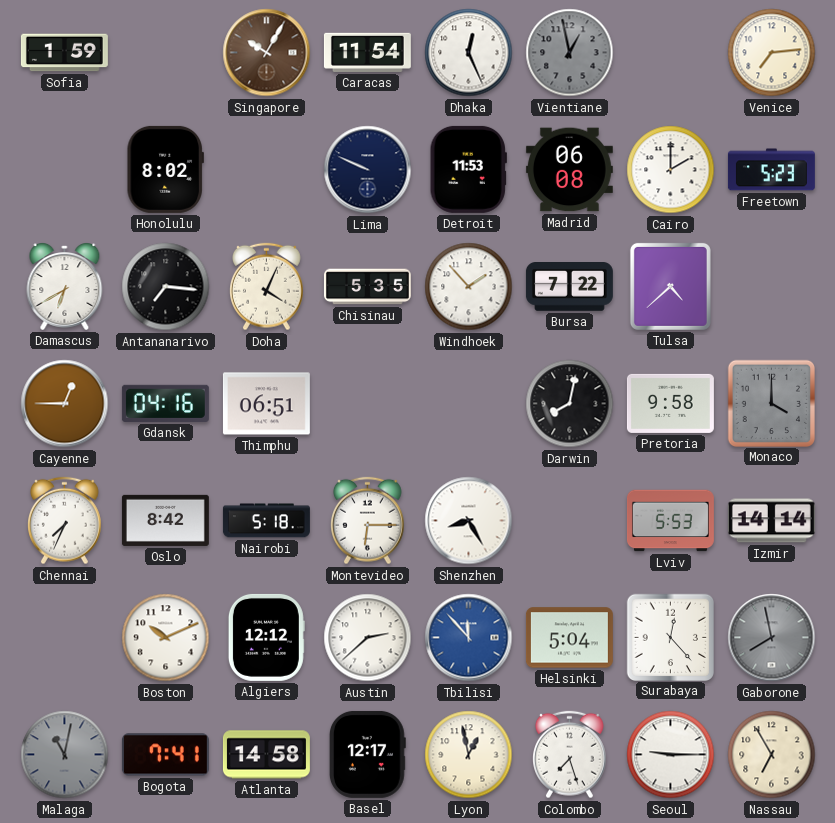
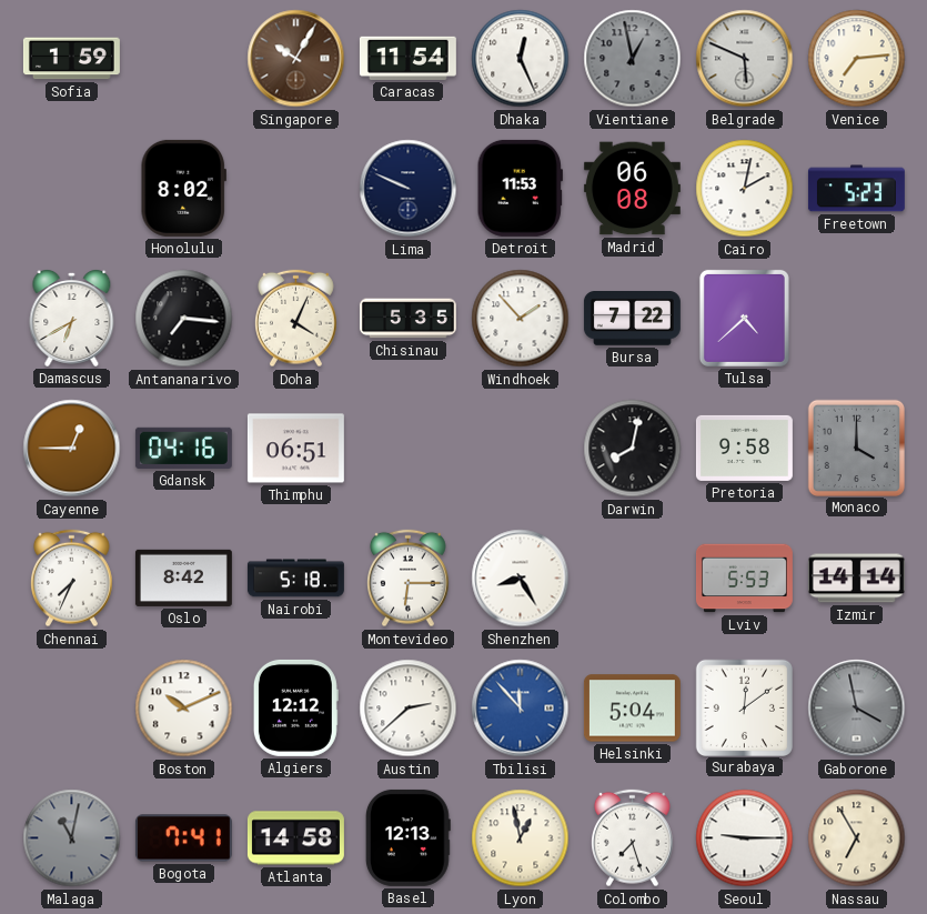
Belgrade: none -> 5:49
Cairo: 2:00 -> 2:02
Surabaya: 12:23 -> 12:09
Gaborone: 7:58 -> 3:58
Basel: 12:17 -> 12:13
